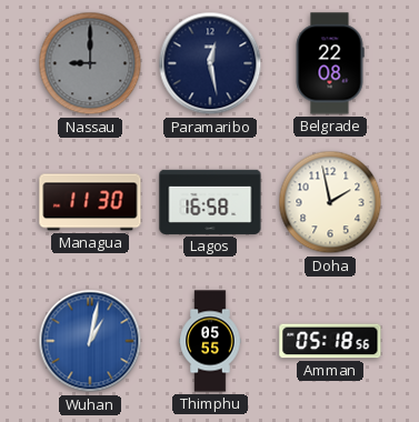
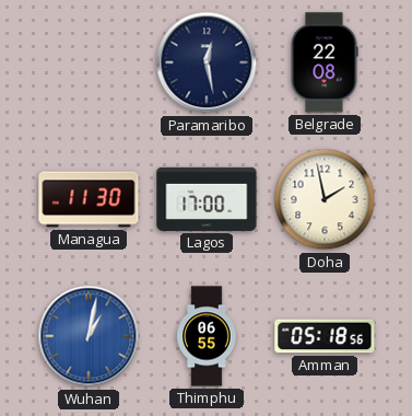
Nassau: 9:00 -> none
Lagos: 16:58 -> 17:00
Thimphu: 05:55 -> 06:55
